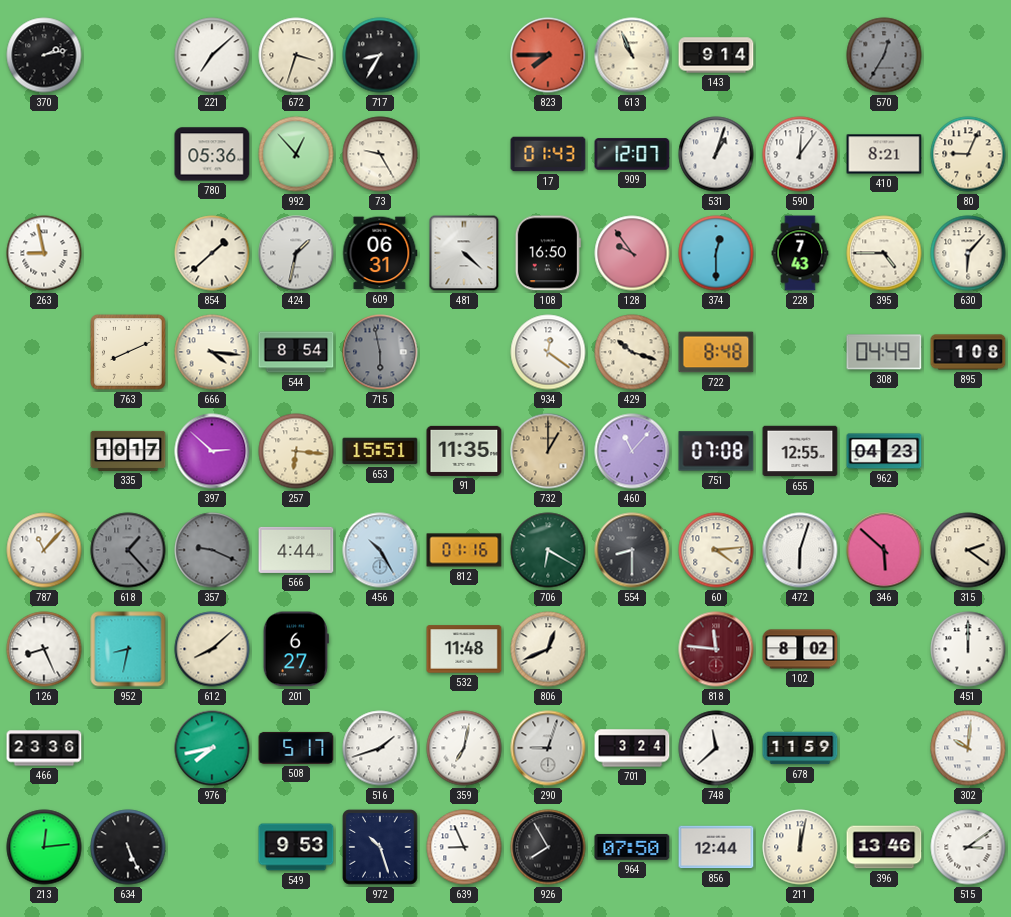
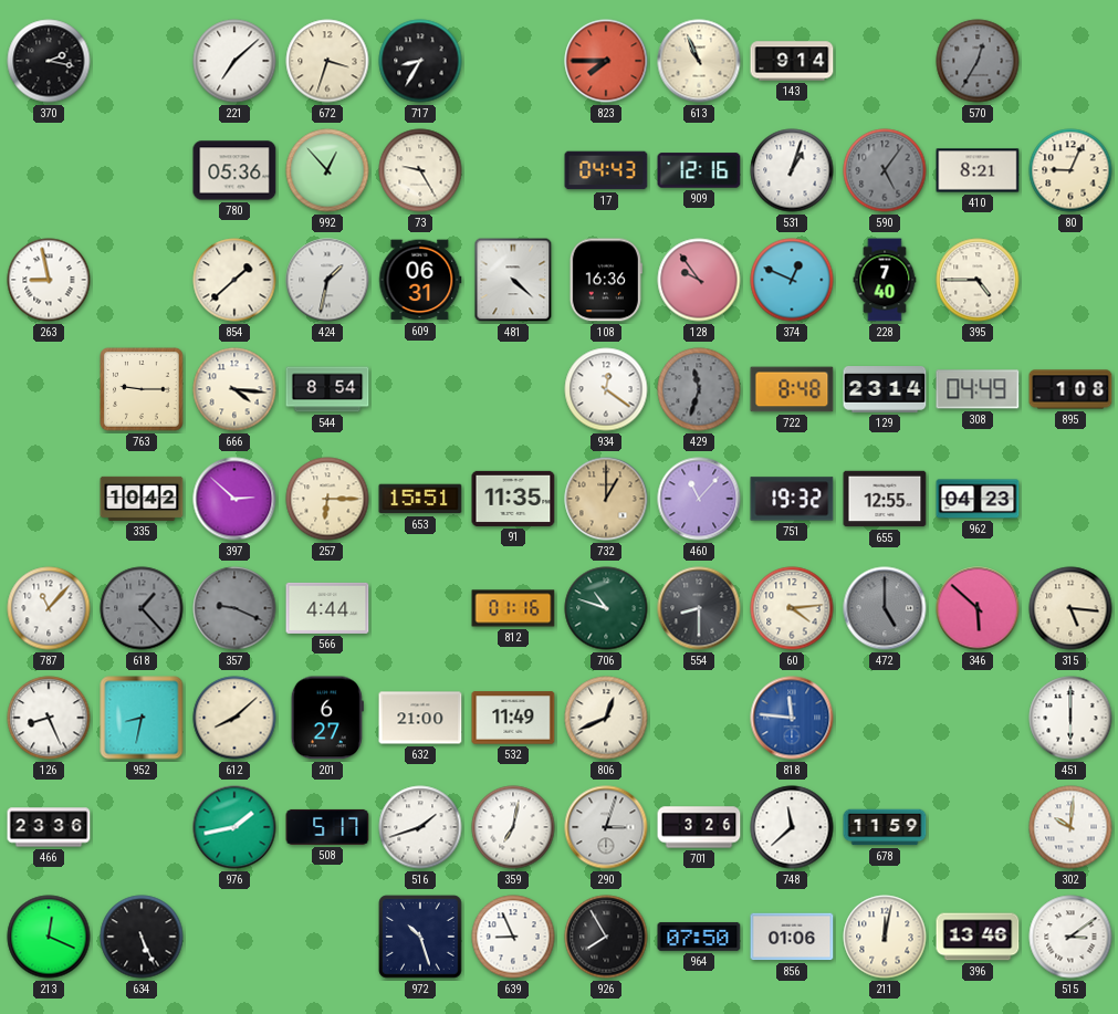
370: 2:13 -> 2:17
17: 01:43 -> 04:43
909: 12:07 -> 12:16
590: 12:06 -> 5:06
590 dial: white -> grey
108: 16:50 -> 16:36
374: 12:30 -> 12:49
228: 7:43 -> 7:40
630: 6:07 -> none
763: 8:11 -> 9:15
715: 5:58 -> none
429: 10:18 -> 11:33
429 dial: cream -> grey
129: none -> 23:14
335: 10:17 -> 10:42
257: 6:16 -> 6:15
751: 07:08 -> 19:32
456: 10:25 -> none
706: 6:20 -> 10:48
472: 6:03 -> 5:00
472 dial: white -> grey
315: 2:21 -> 5:16
632: none -> 21:00
532: 11:48 -> 11:49
818 dial: burgundy -> blue
102: 8:02 -> none
451: 12:00 -> 6:00
976: 7:43 -> 1:43
290: 9:03 -> 3:03
701: 3:24 -> 3:26
213: 12:14 -> 12:19
549: 9:53 -> none
856: 12:44 -> 01:06
